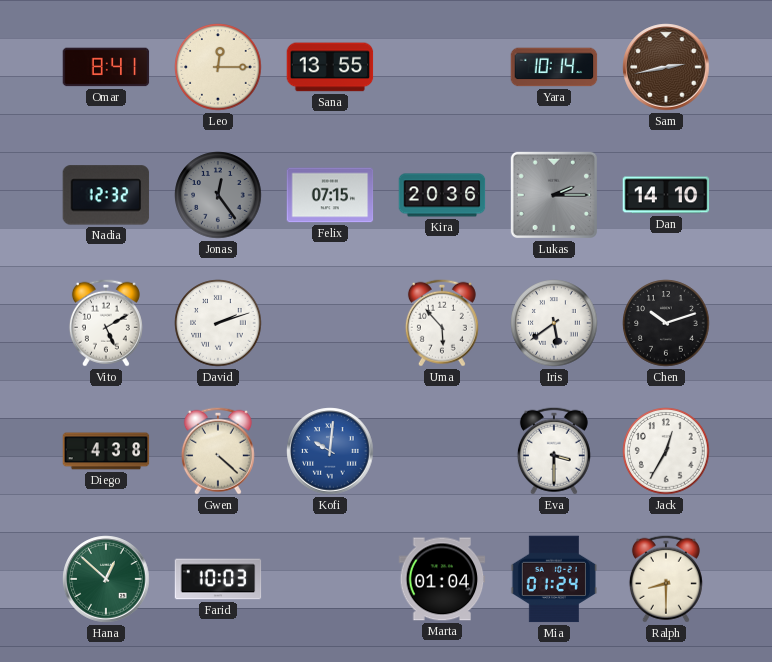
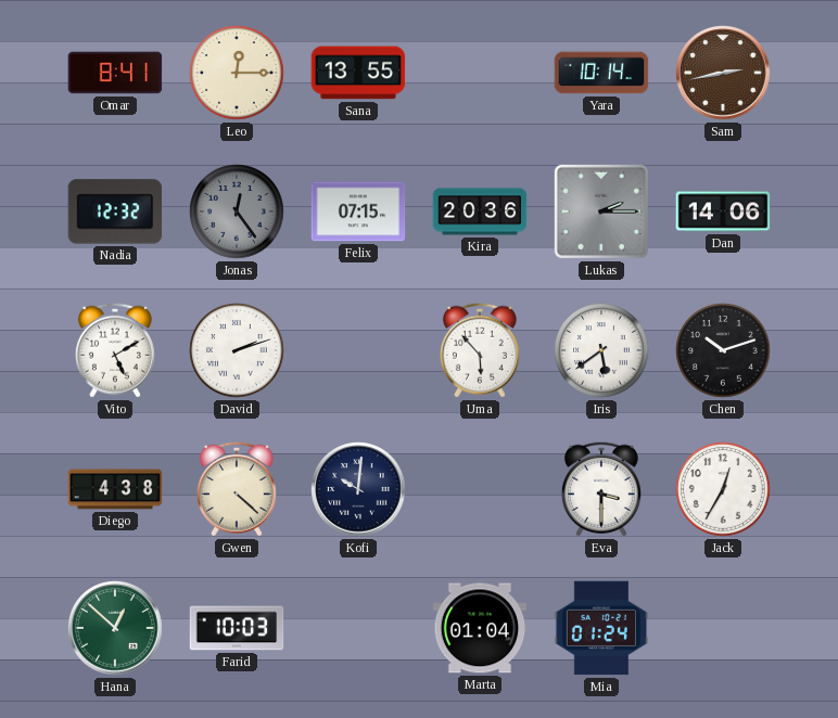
Dan: 14:10 -> 14:06
Kofi dial: blue -> navy
Ralph: 8:30 -> none
